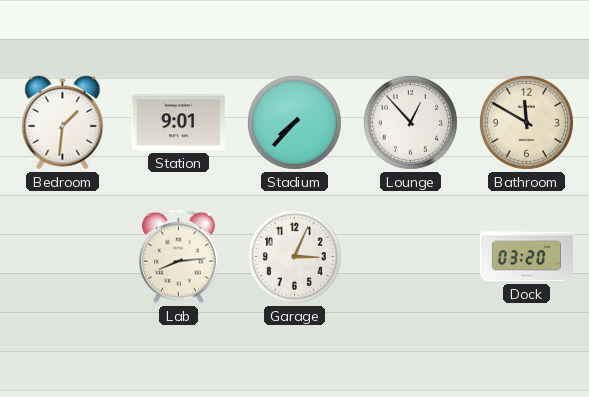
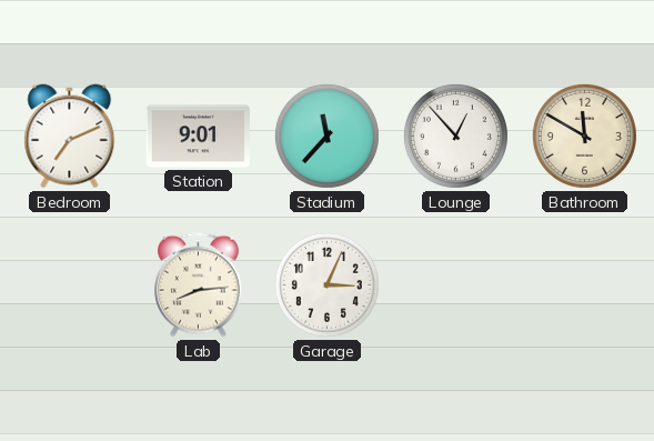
Bedroom: 1:31 -> 7:11
Stadium: 7:37 -> 11:37
Dock: 03:20 -> none
